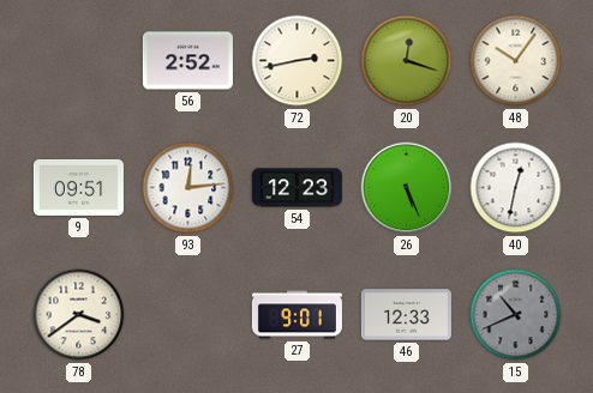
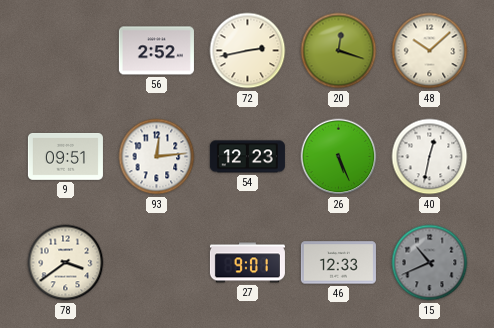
48: 10:06 -> 10:08
